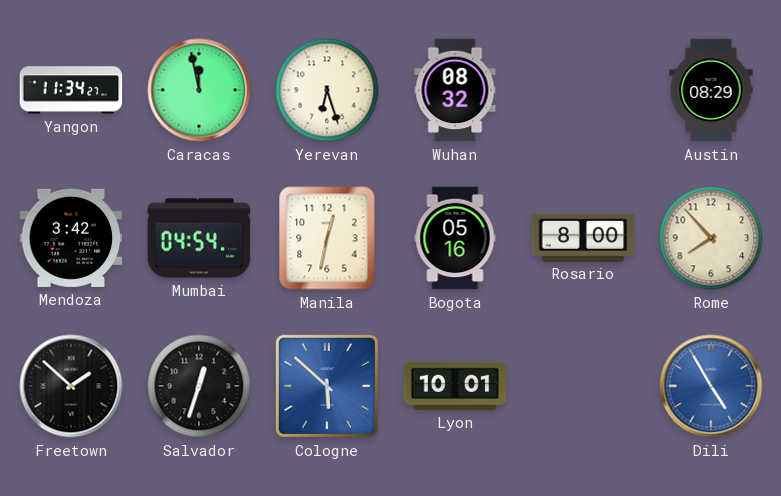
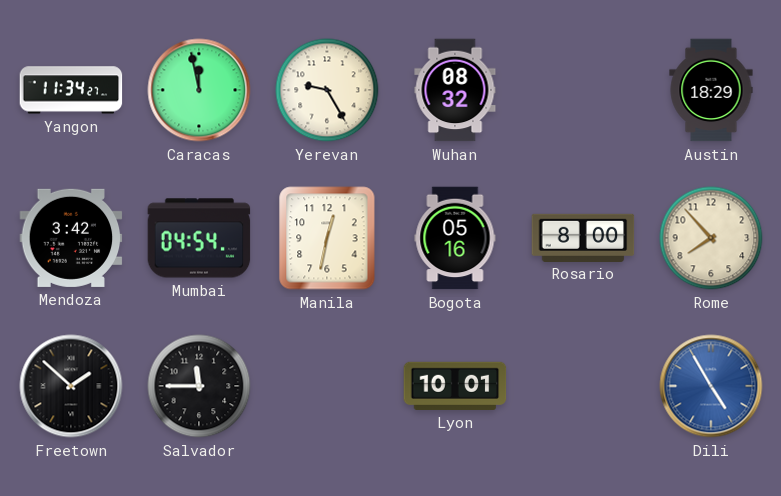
Yerevan: 6:27 -> 9:25
Austin: 08:29 -> 18:29
Salvador: 12:33 -> 11:45
Cologne: 5:52 -> none
